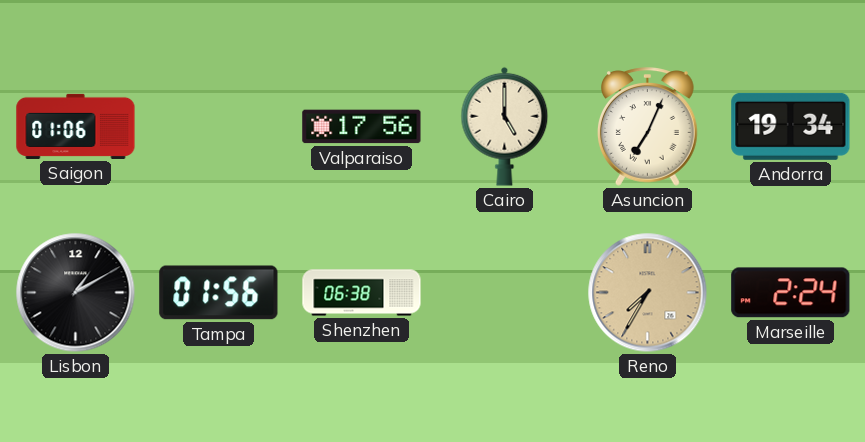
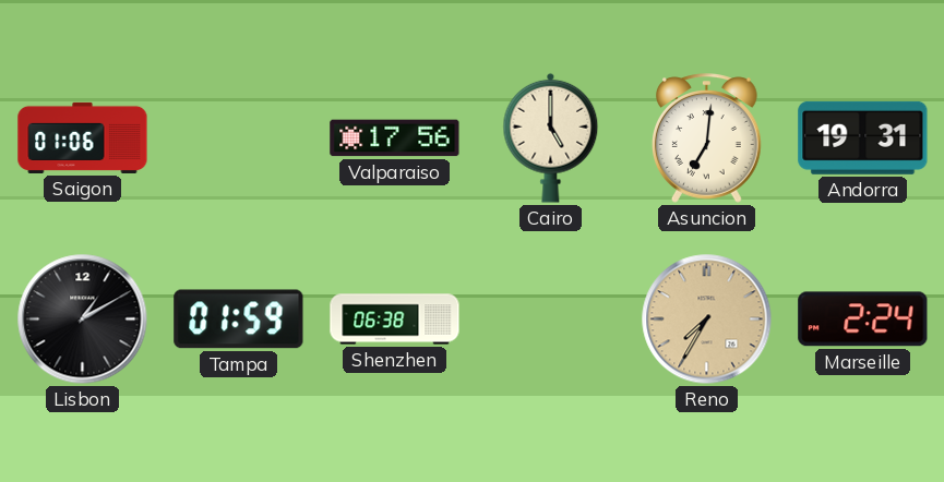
Asuncion: 7:04 -> 7:01
Andorra: 19:34 -> 19:31
Tampa: 01:56 -> 01:59
